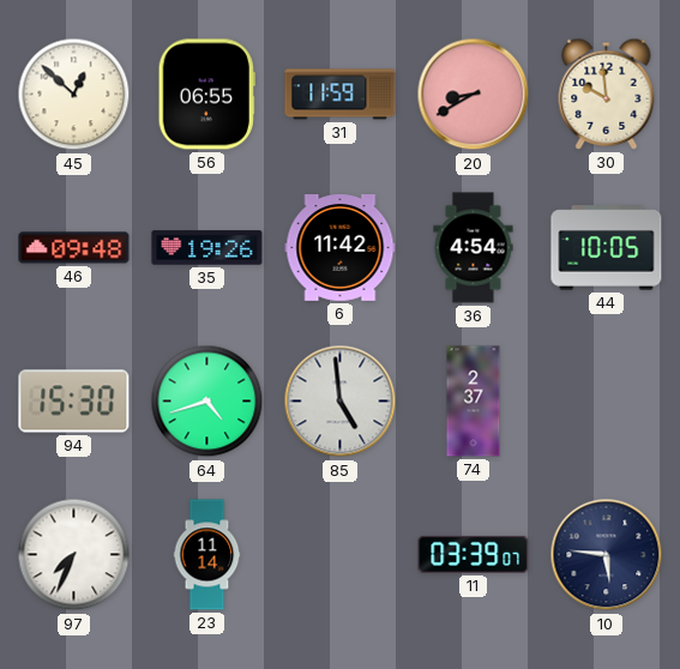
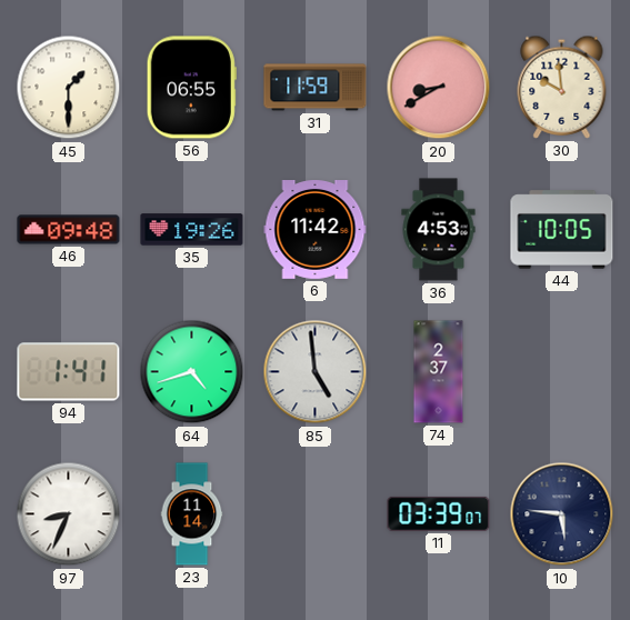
45: 12:52 -> 1:30
36: 4:54 -> 4:53
94: 15:30 -> 1:41
97: 7:34 -> 8:34
